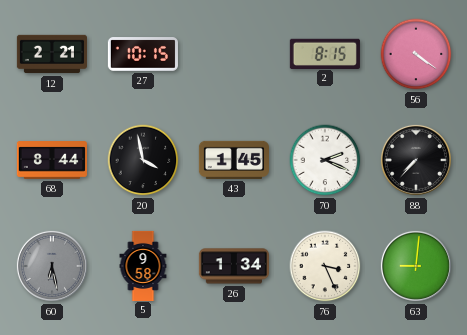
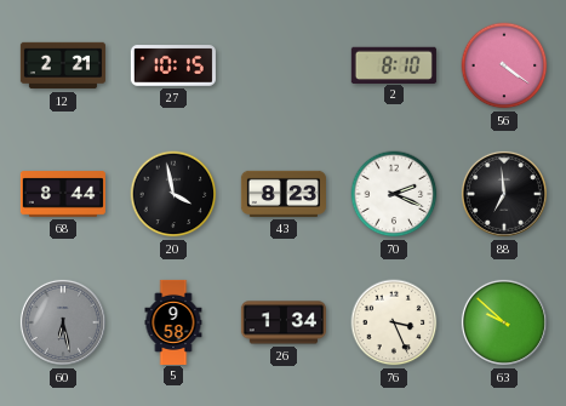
2: 8:15 -> 8:10
43: 1:45 -> 8:23
88: 7:37 -> 6:59
63: 9:01 -> 9:52
